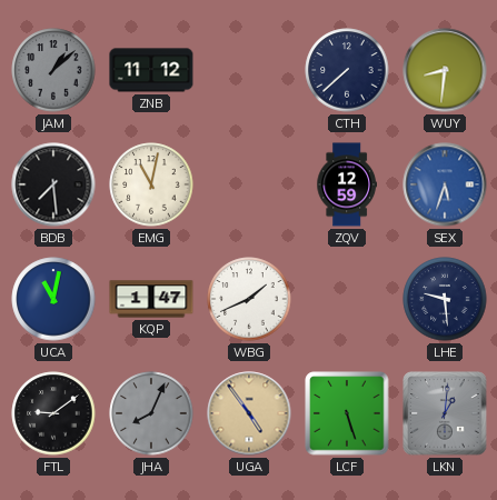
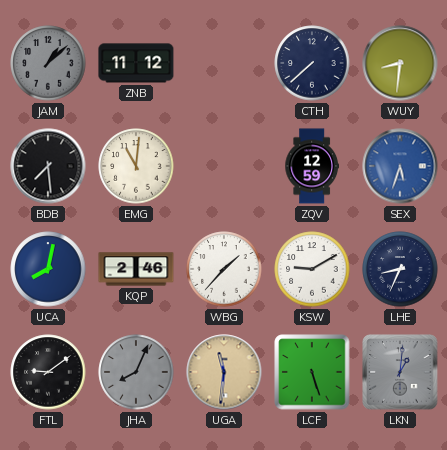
EMG: 11:02 -> 11:01
UCA: 11:02 -> 8:02
KQP: 1:47 -> 2:46
WBG: 1:41 -> 1:37
KSW: none -> 9:10
LHE: 9:29 -> 8:34
UGA: 4:54 -> 11:31
